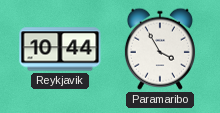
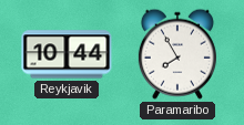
Paramaribo: 3:55 -> 7:55
